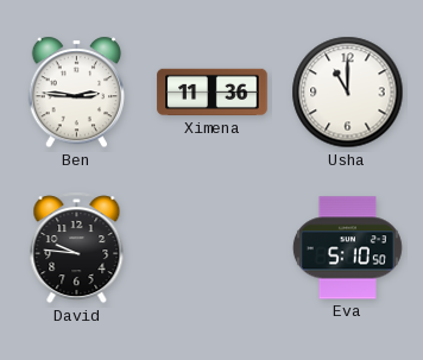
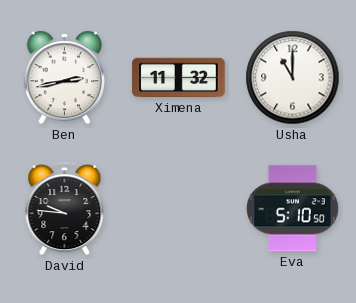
Ben: 2:46 -> 2:43
Ximena: 11:36 -> 11:32
